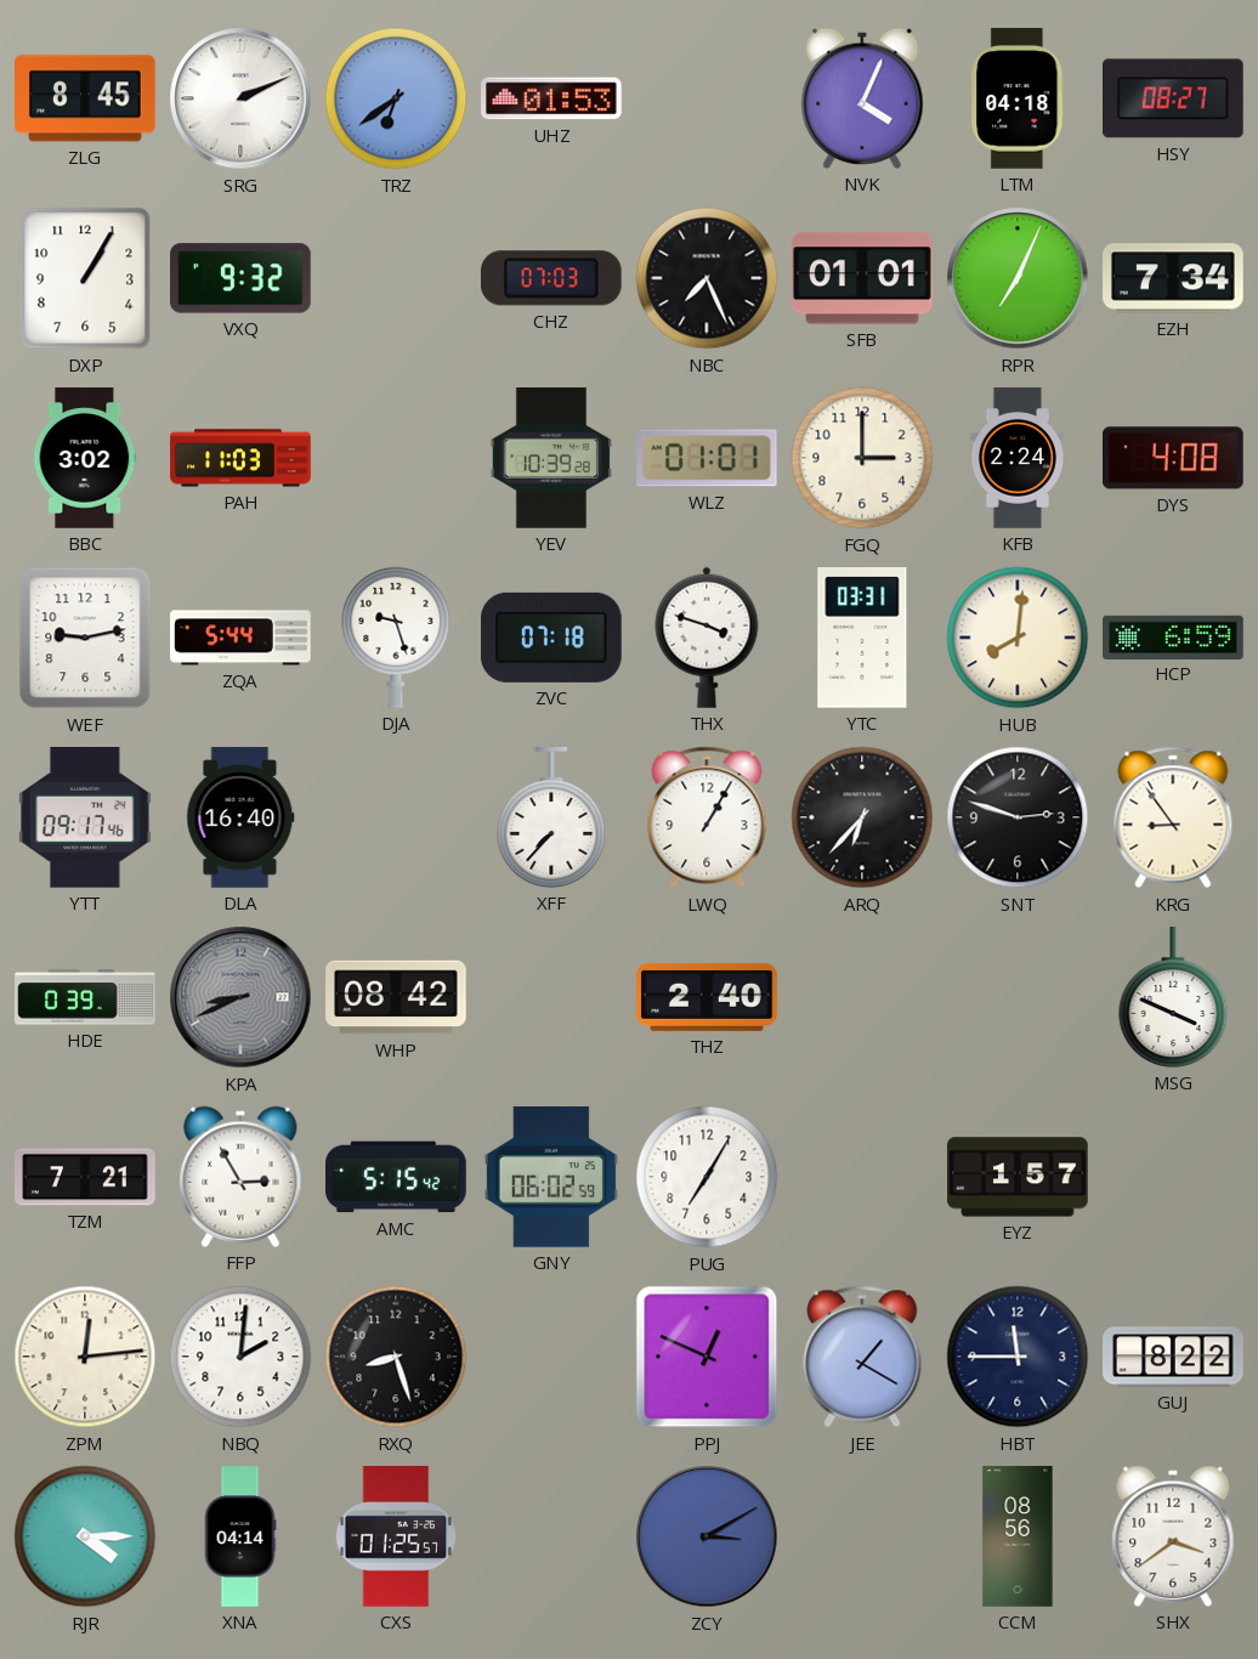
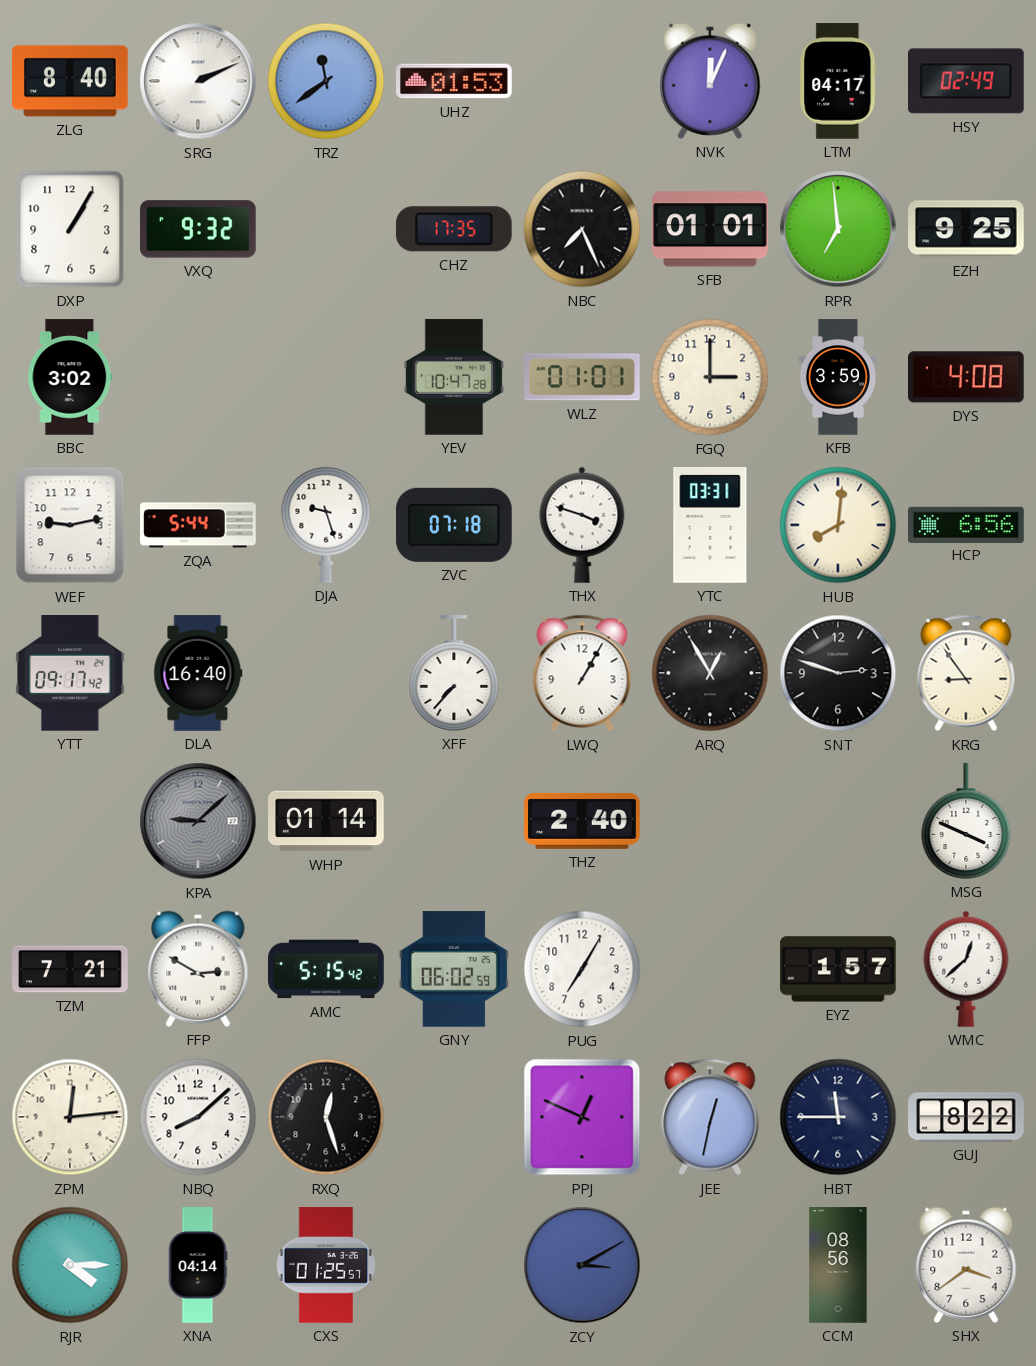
ZLG: 8:45 -> 8:40
TRZ: 6:39 -> 11:39
NVK: 4:04 -> 12:04
LTM: 04:18 -> 04:17
HSY: 08:27 -> 02:49
CHZ: 07:03 -> 17:35
RPR: 7:04 -> 6:59
EZH: 7:34 -> 9:25
PAH: 11:03 -> none
YEV: 10:39 -> 10:47
KFB: 2:24 -> 3:59
HCP: 6:59 -> 6:56
YTT: 09:17:46 -> 09:17:42
ARQ: 6:37 -> 12:55
HDE: 0:39 -> none
KPA: 8:41 -> 9:08
WHP: 08:42 -> 01:14
FFP: 2:55 -> 2:50
WMC: none -> 12:38
NBQ: 2:01 -> 8:08
RXQ: 8:27 -> 12:27
JEE: 1:20 -> 12:32
